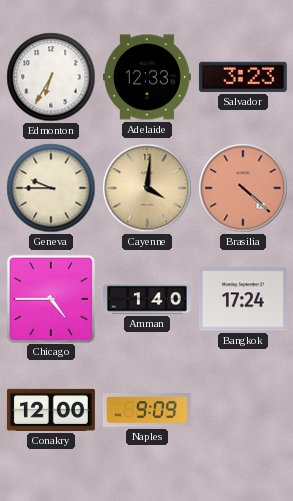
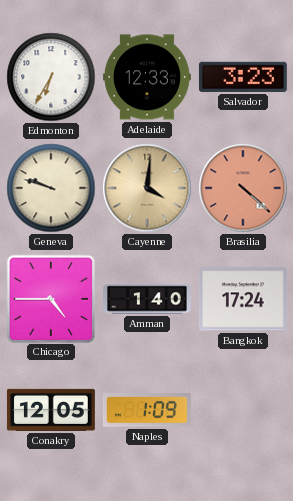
Geneva: 9:45 -> 9:48
Conakry: 12:00 -> 12:05
Naples: 9:09 -> 1:09
